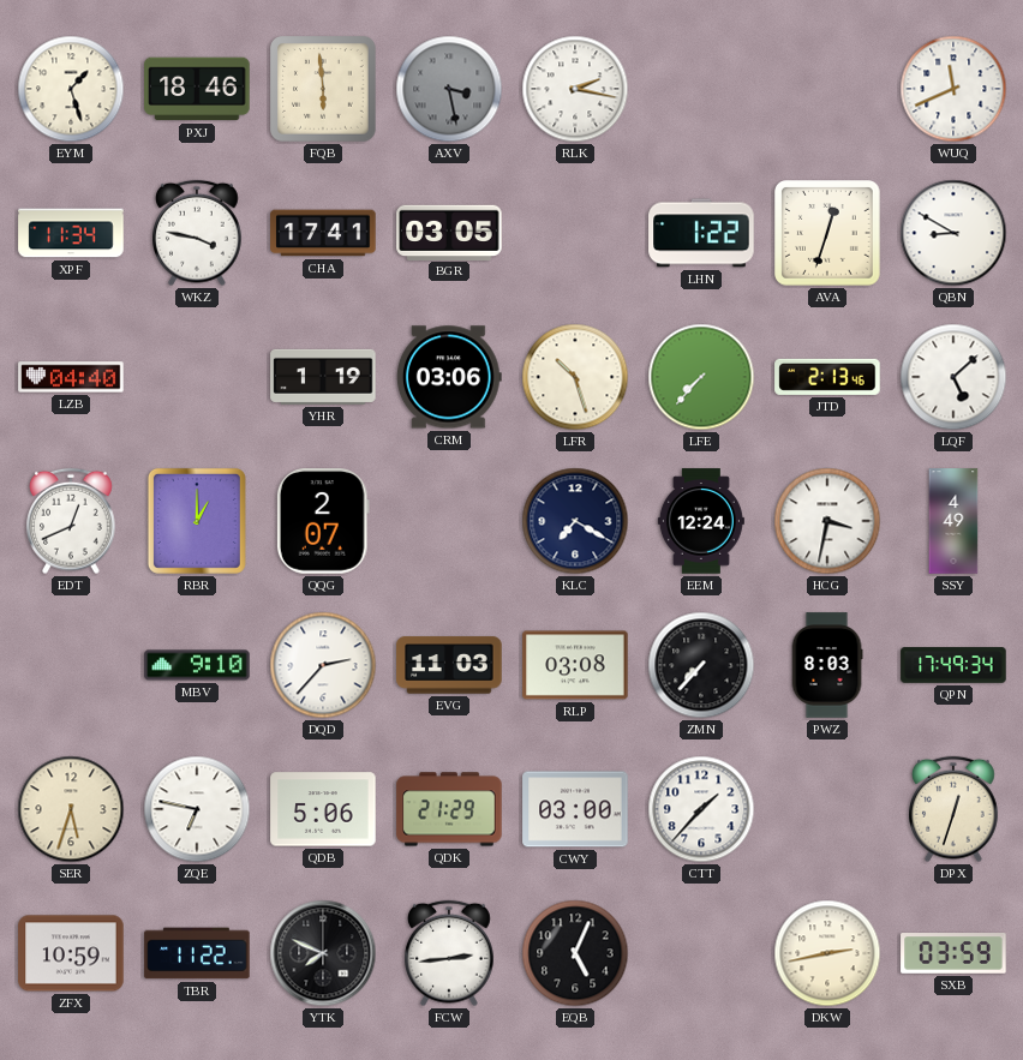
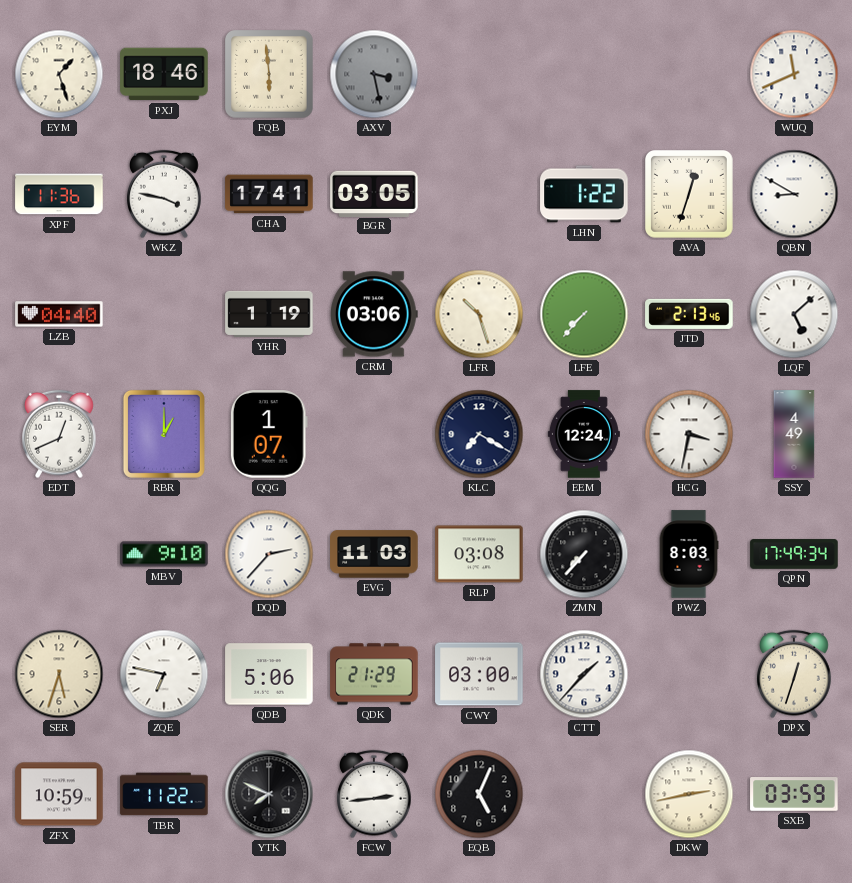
RLK: 2:17 -> none
XPF: 11:34 -> 11:36
QQG: 2:07 -> 1:07
